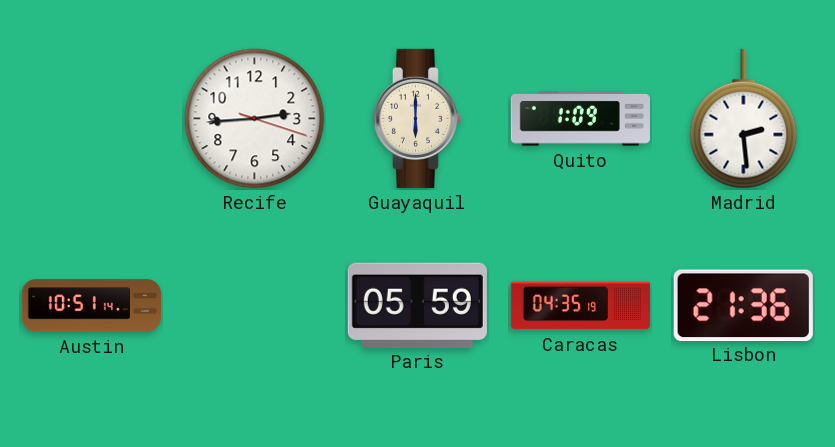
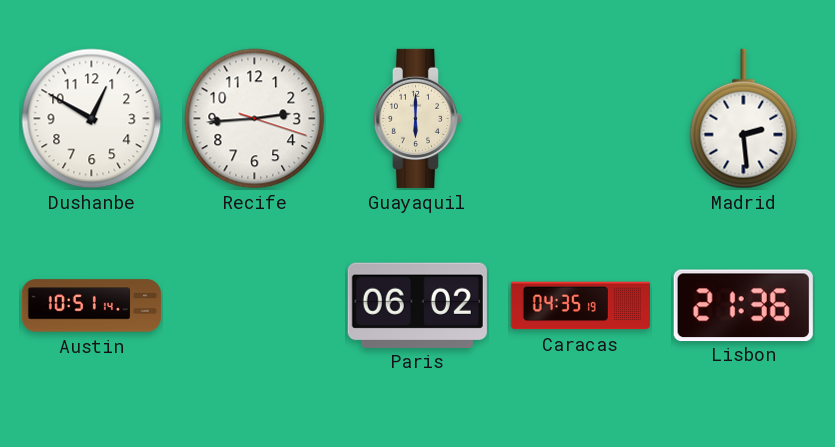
Dushanbe: none -> 12:50
Quito: 1:09 -> none
Paris: 05:59 -> 06:02
